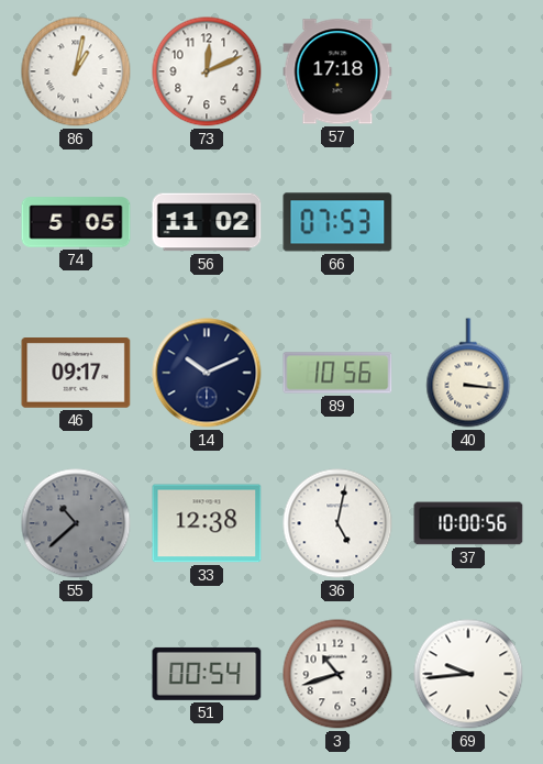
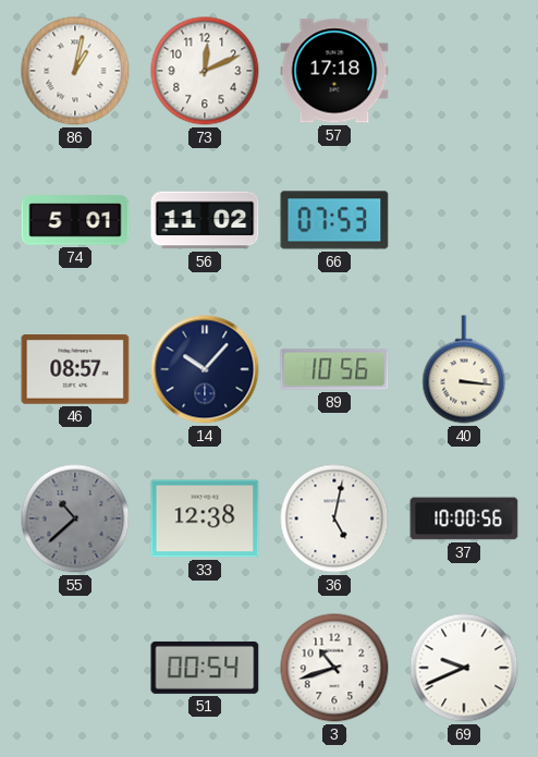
74: 5:05 -> 5:01
46: 09:17 -> 08:57
14: 10:11 -> 10:07
69: 9:44 -> 9:41
